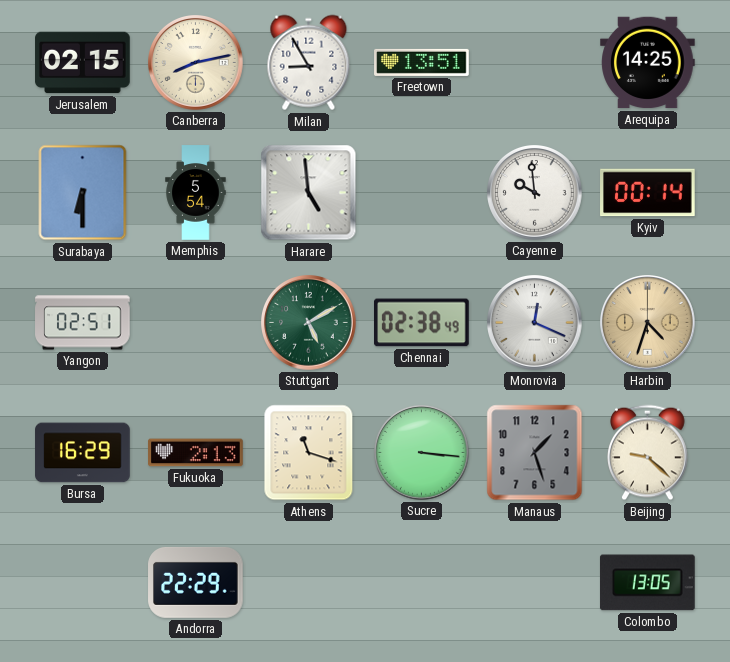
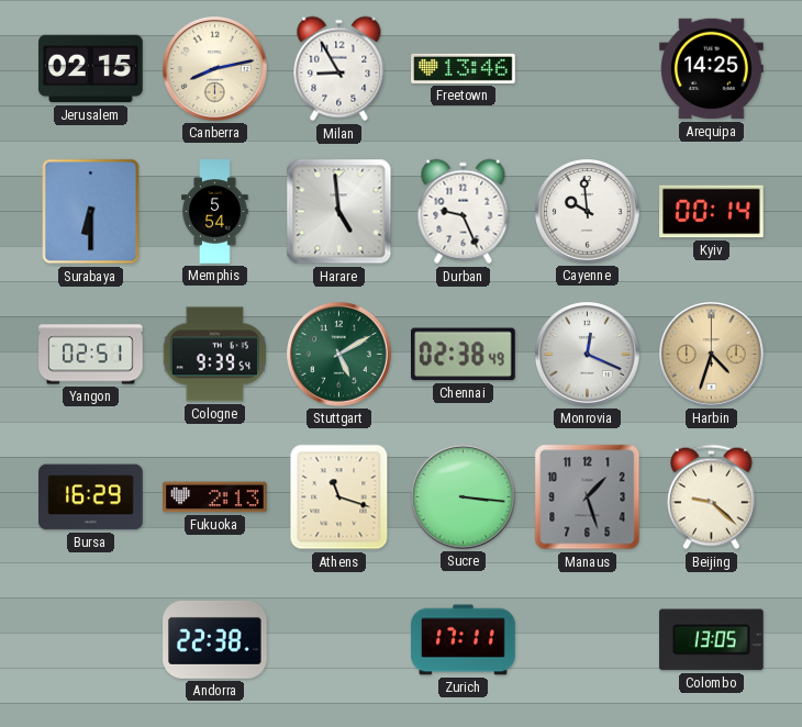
Freetown: 13:51 -> 13:46
Durban: none -> 9:26
Cologne: none -> 9:39
Andorra: 22:29 -> 22:38
Zurich: none -> 17:11
